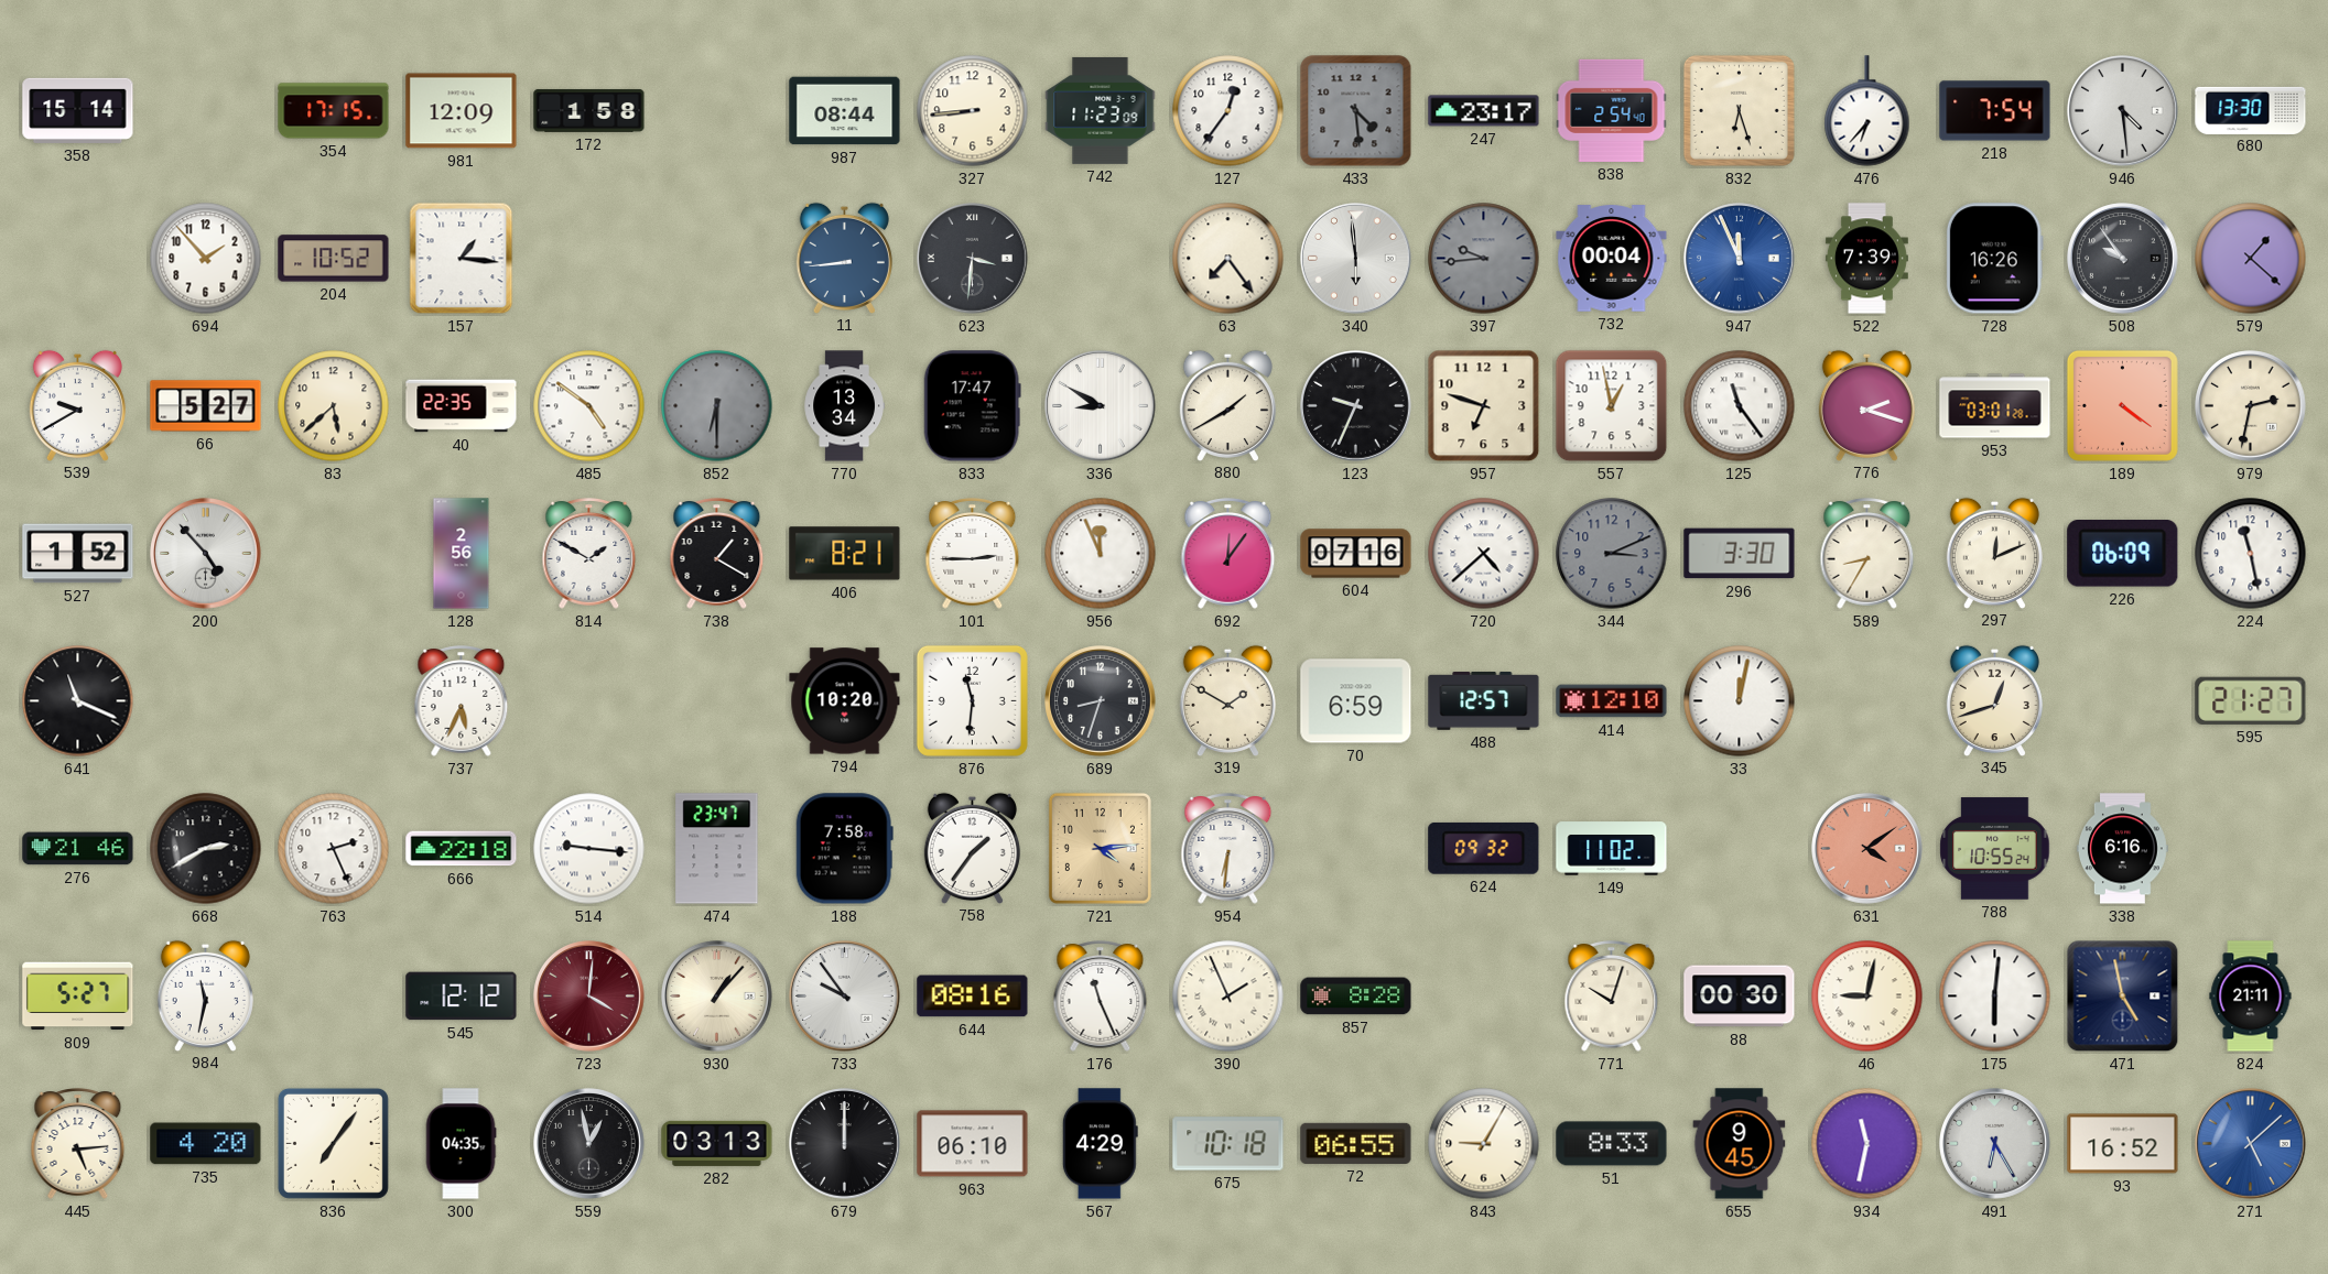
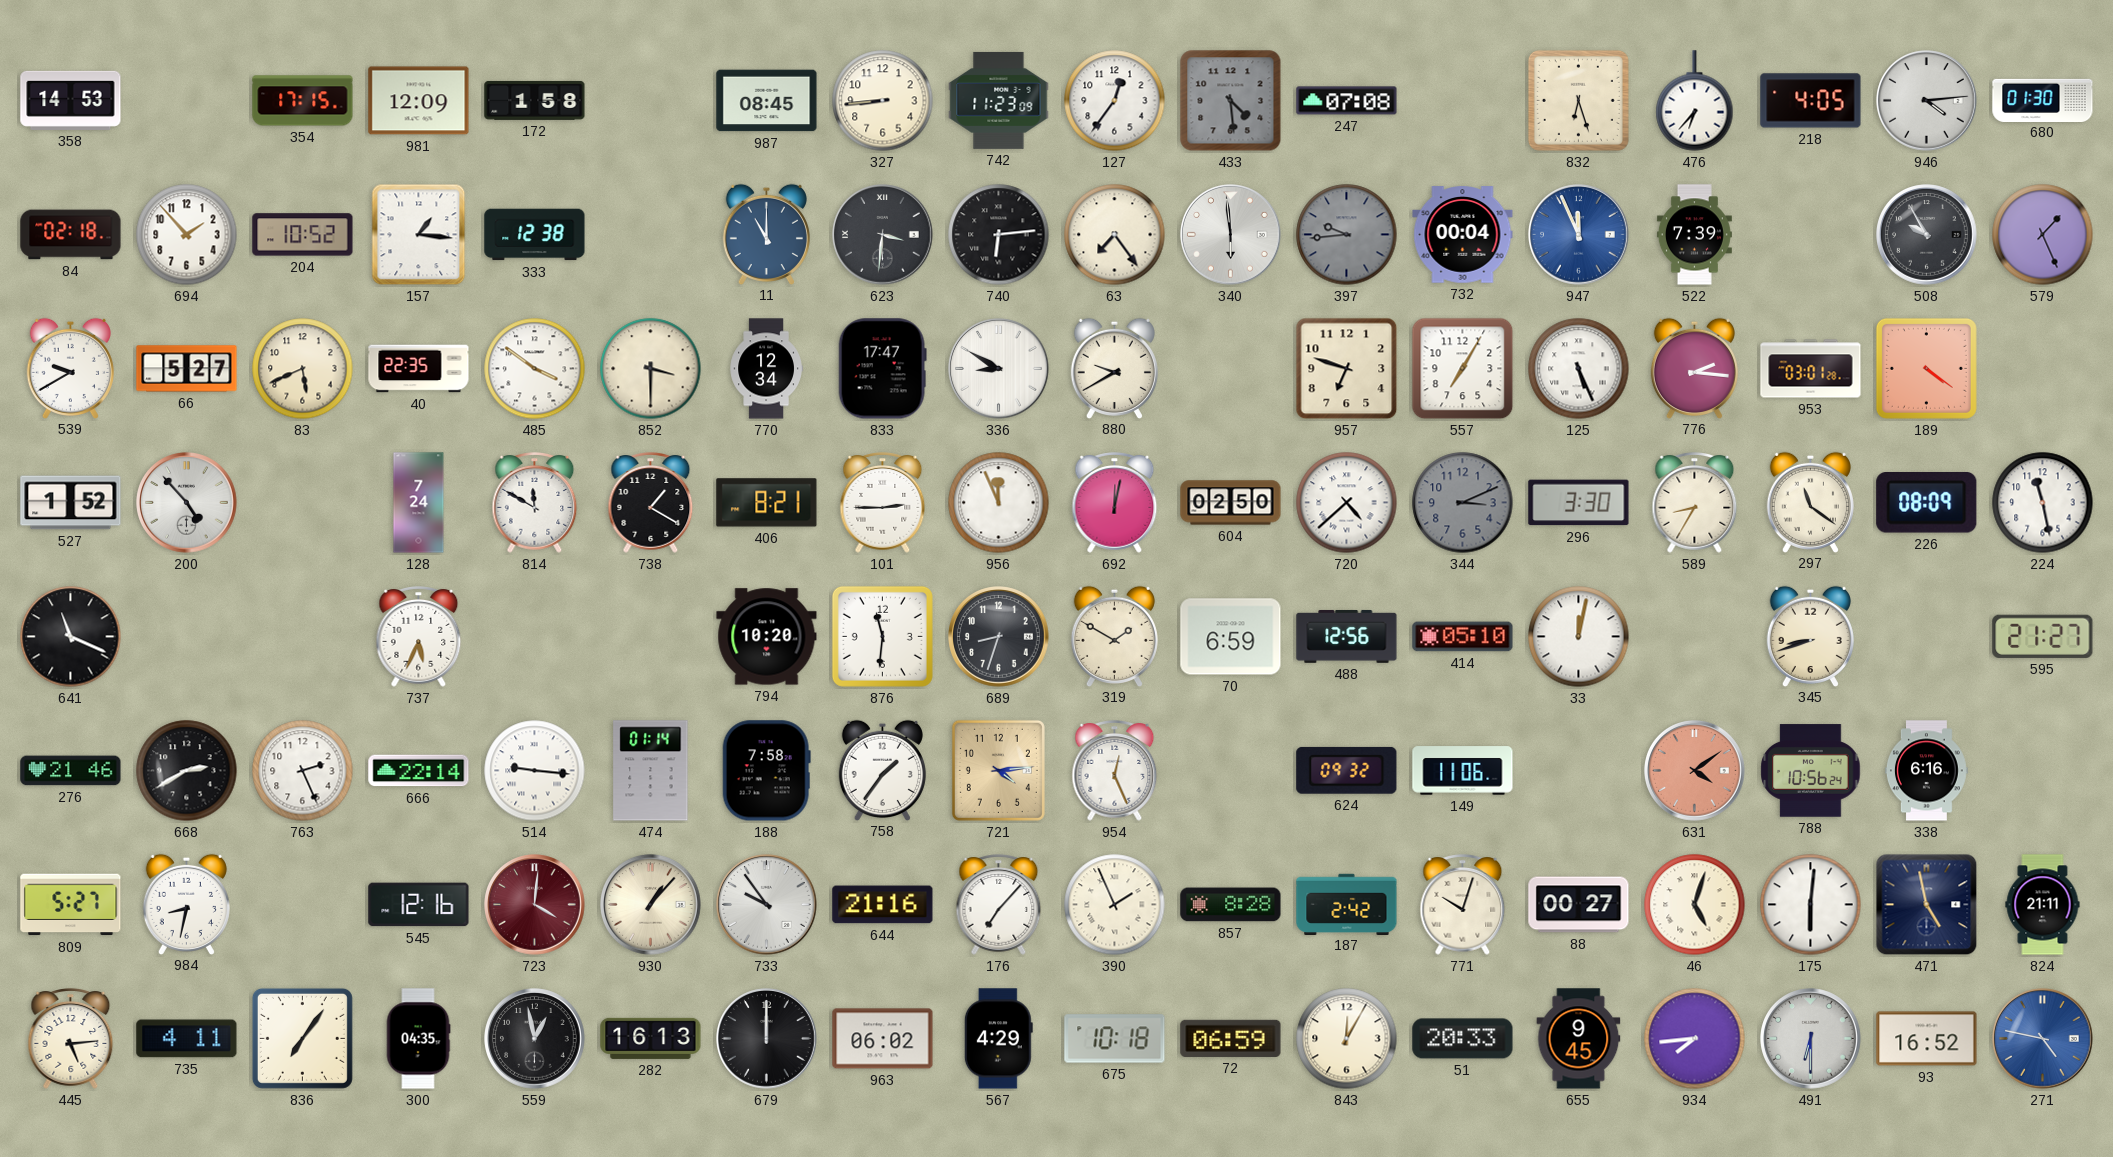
358: 15:14 -> 14:53
987: 08:44 -> 08:45
247: 23:17 -> 07:08
838: 2:54 -> none
218: 7:54 -> 4:05
946: 4:29 -> 4:14
680: 13:30 -> 01:30
84: none -> 02:18
333: none -> 12:38
11: 8:44 -> 11:00
740: none -> 6:14
728: 16:26 -> none
508: 9:54 -> 9:55
579: 1:22 -> 1:26
83: 5:38 -> 5:41
485: 4:51 -> 3:51
852: 6:30 -> 3:30
852 dial: grey -> cream
770: 13:34 -> 12:34
880: 1:40 -> 9:40
123: 9:34 -> none
557: 12:58 -> 7:05
125: 11:24 -> 5:26
776: 2:18 -> 2:16
979: 2:32 -> none
128: 2:56 -> 7:24
814: 1:50 -> 11:50
692: 12:06 -> 12:02
604: 07:16 -> 02:50
297: 12:11 -> 11:21
226: 06:09 -> 08:09
488: 12:57 -> 12:56
414: 12:10 -> 05:10
345: 12:42 -> 8:42
666: 22:18 -> 22:14
474: 23:47 -> 01:14
954: 6:31 -> 12:26
149: 11:02 -> 11:06
788: 10:55 -> 10:56
984: 11:32 -> 8:32
545: 12:12 -> 12:16
644: 08:16 -> 21:16
176: 11:26 -> 7:07
187: none -> 2:42
88: 00:30 -> 00:27
46: 9:02 -> 5:03
735: 4:20 -> 4:11
282: 03:13 -> 16:13
963: 06:10 -> 06:02
72: 06:55 -> 06:59
843: 9:05 -> 12:05
51: 8:33 -> 20:33
934: 11:32 -> 7:44
491: 6:25 -> 6:30
271: 5:08 -> 4:47
